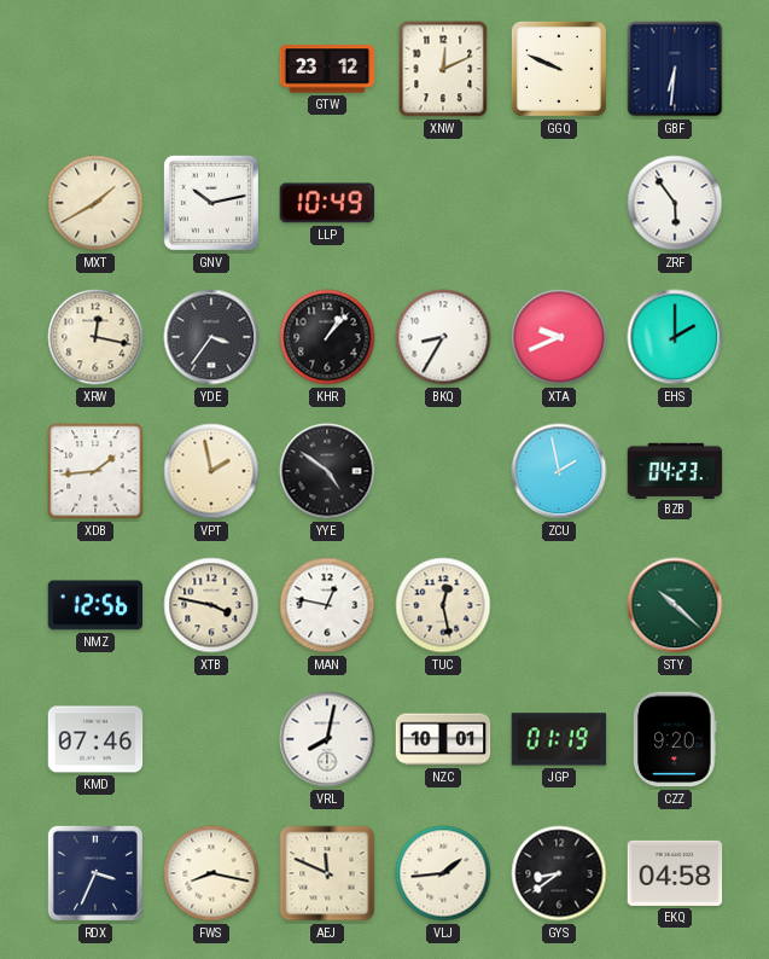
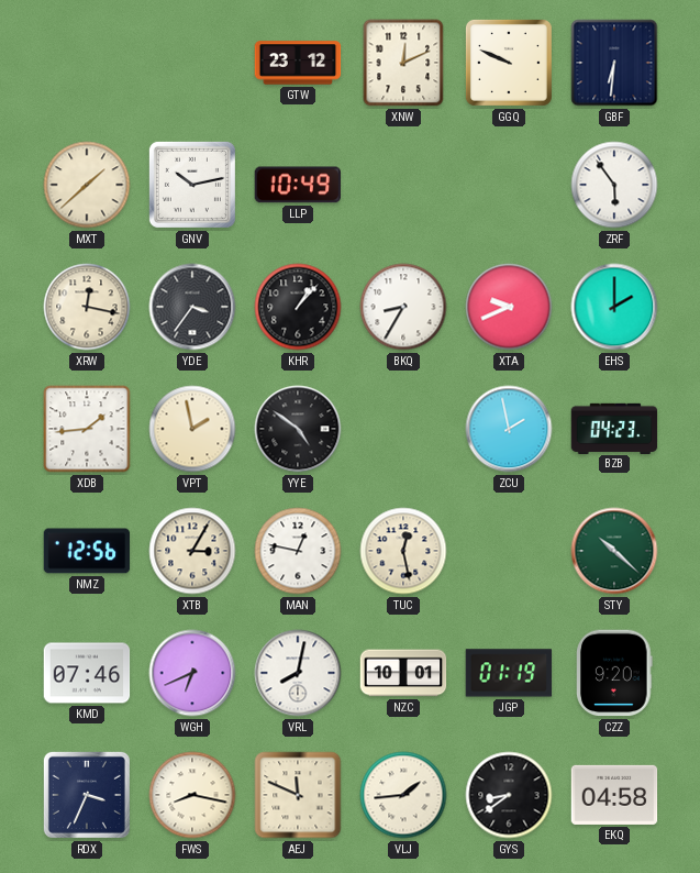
MXT: 1:40 -> 1:38
XTB: 3:47 -> 3:05
WGH: none -> 6:41
